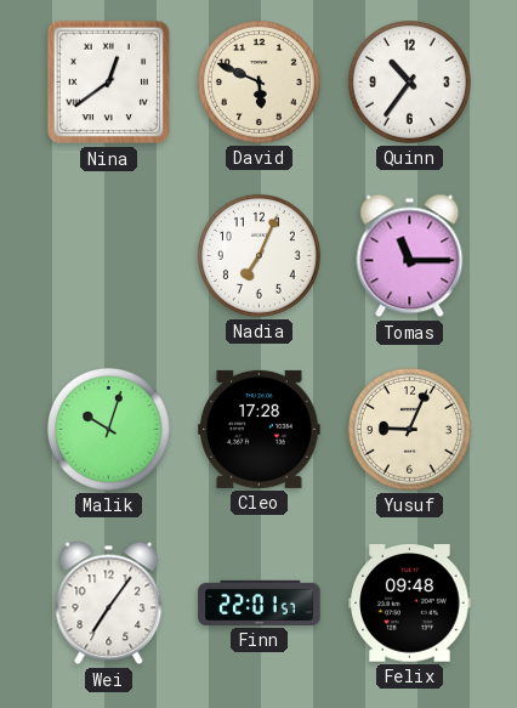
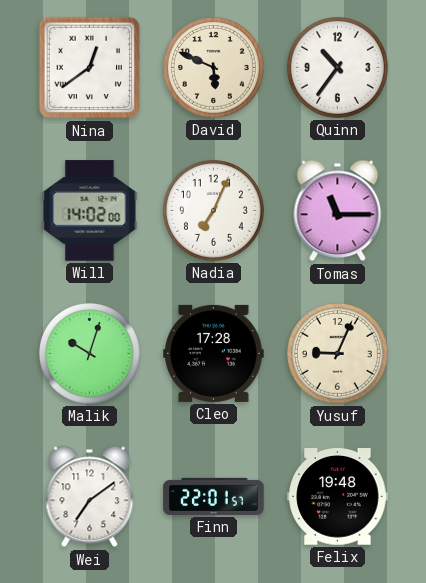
Will: none -> 14:02
Wei: 7:06 -> 7:09
Felix: 09:48 -> 19:48
